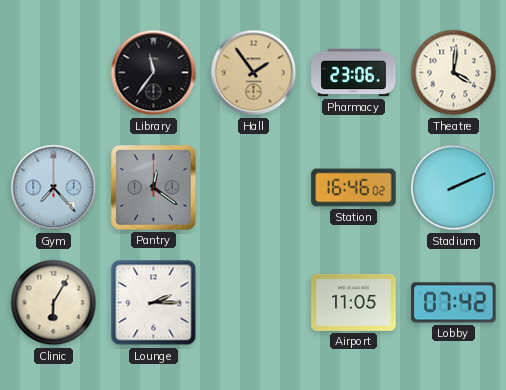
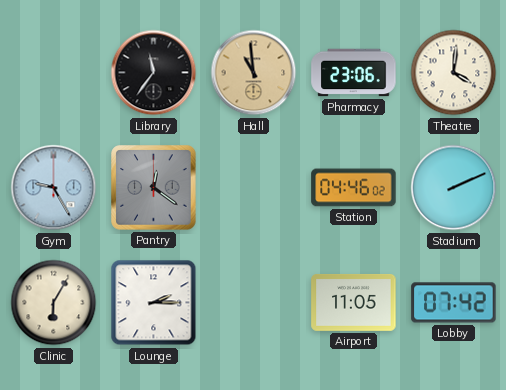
Hall: 1:54 -> 10:59
Gym: 7:23 -> 9:25
Station: 16:46 -> 04:46
